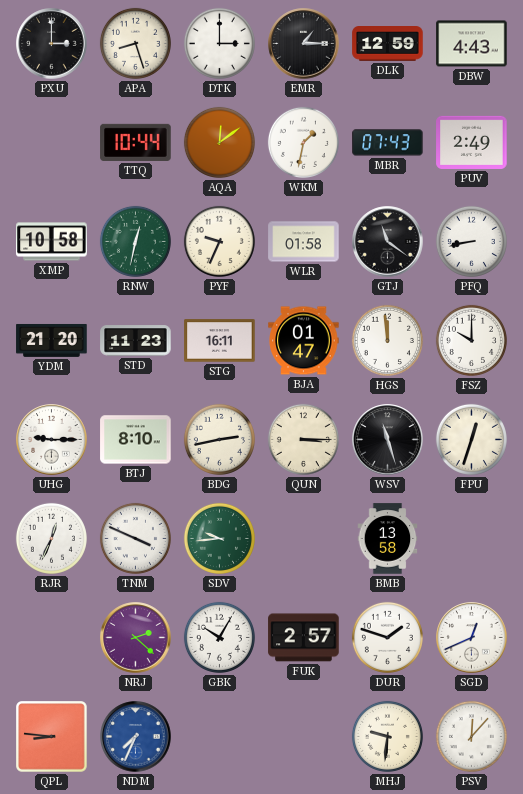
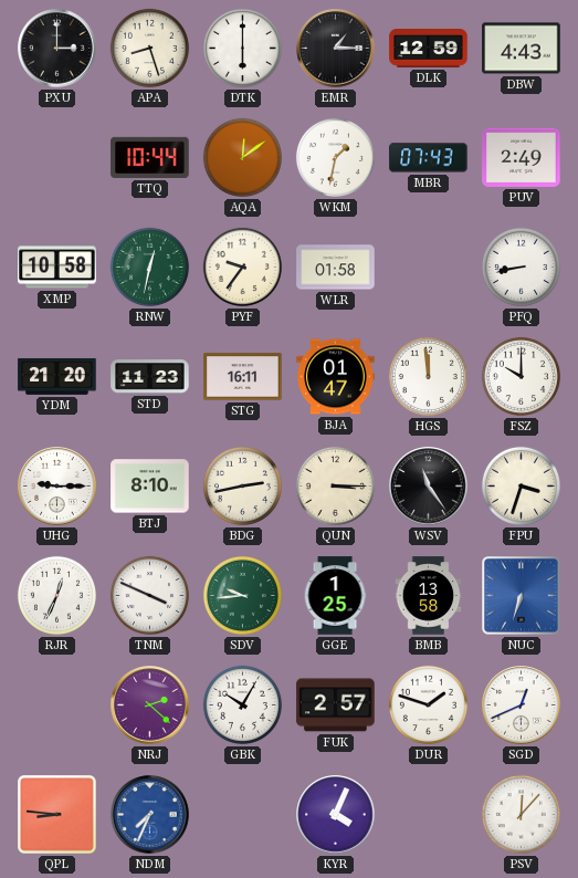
DTK: 3:00 -> 6:00
PYF: 9:34 -> 9:36
GTJ: 11:21 -> none
WSV: 11:27 -> 11:24
FPU: 12:33 -> 3:33
GGE: none -> 1:25
NUC: none -> 6:33
KYR: none -> 4:04
MHJ: 9:31 -> none
